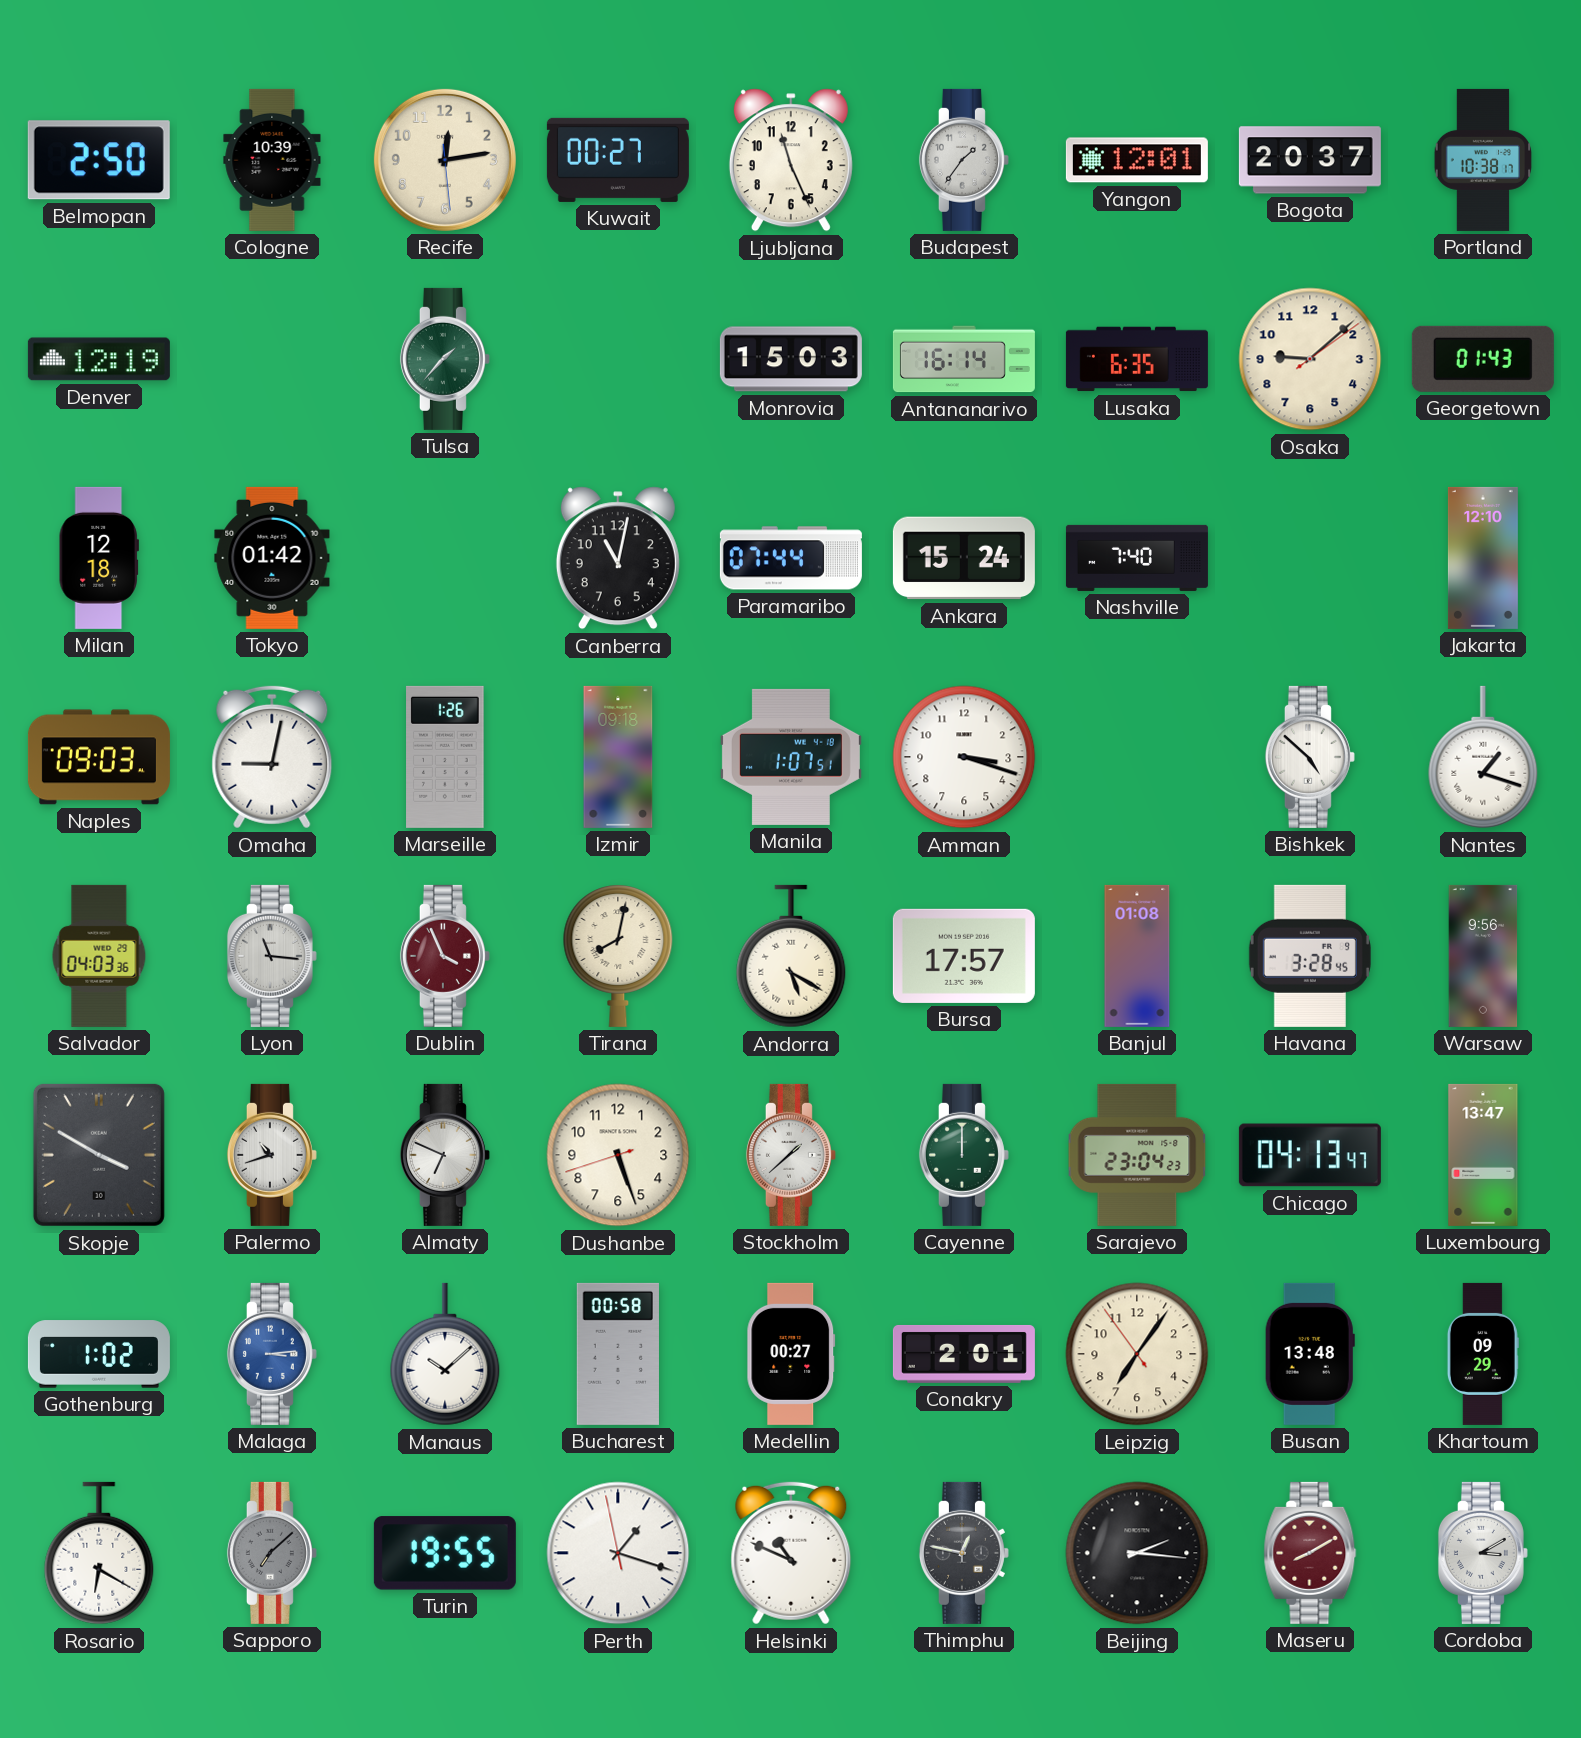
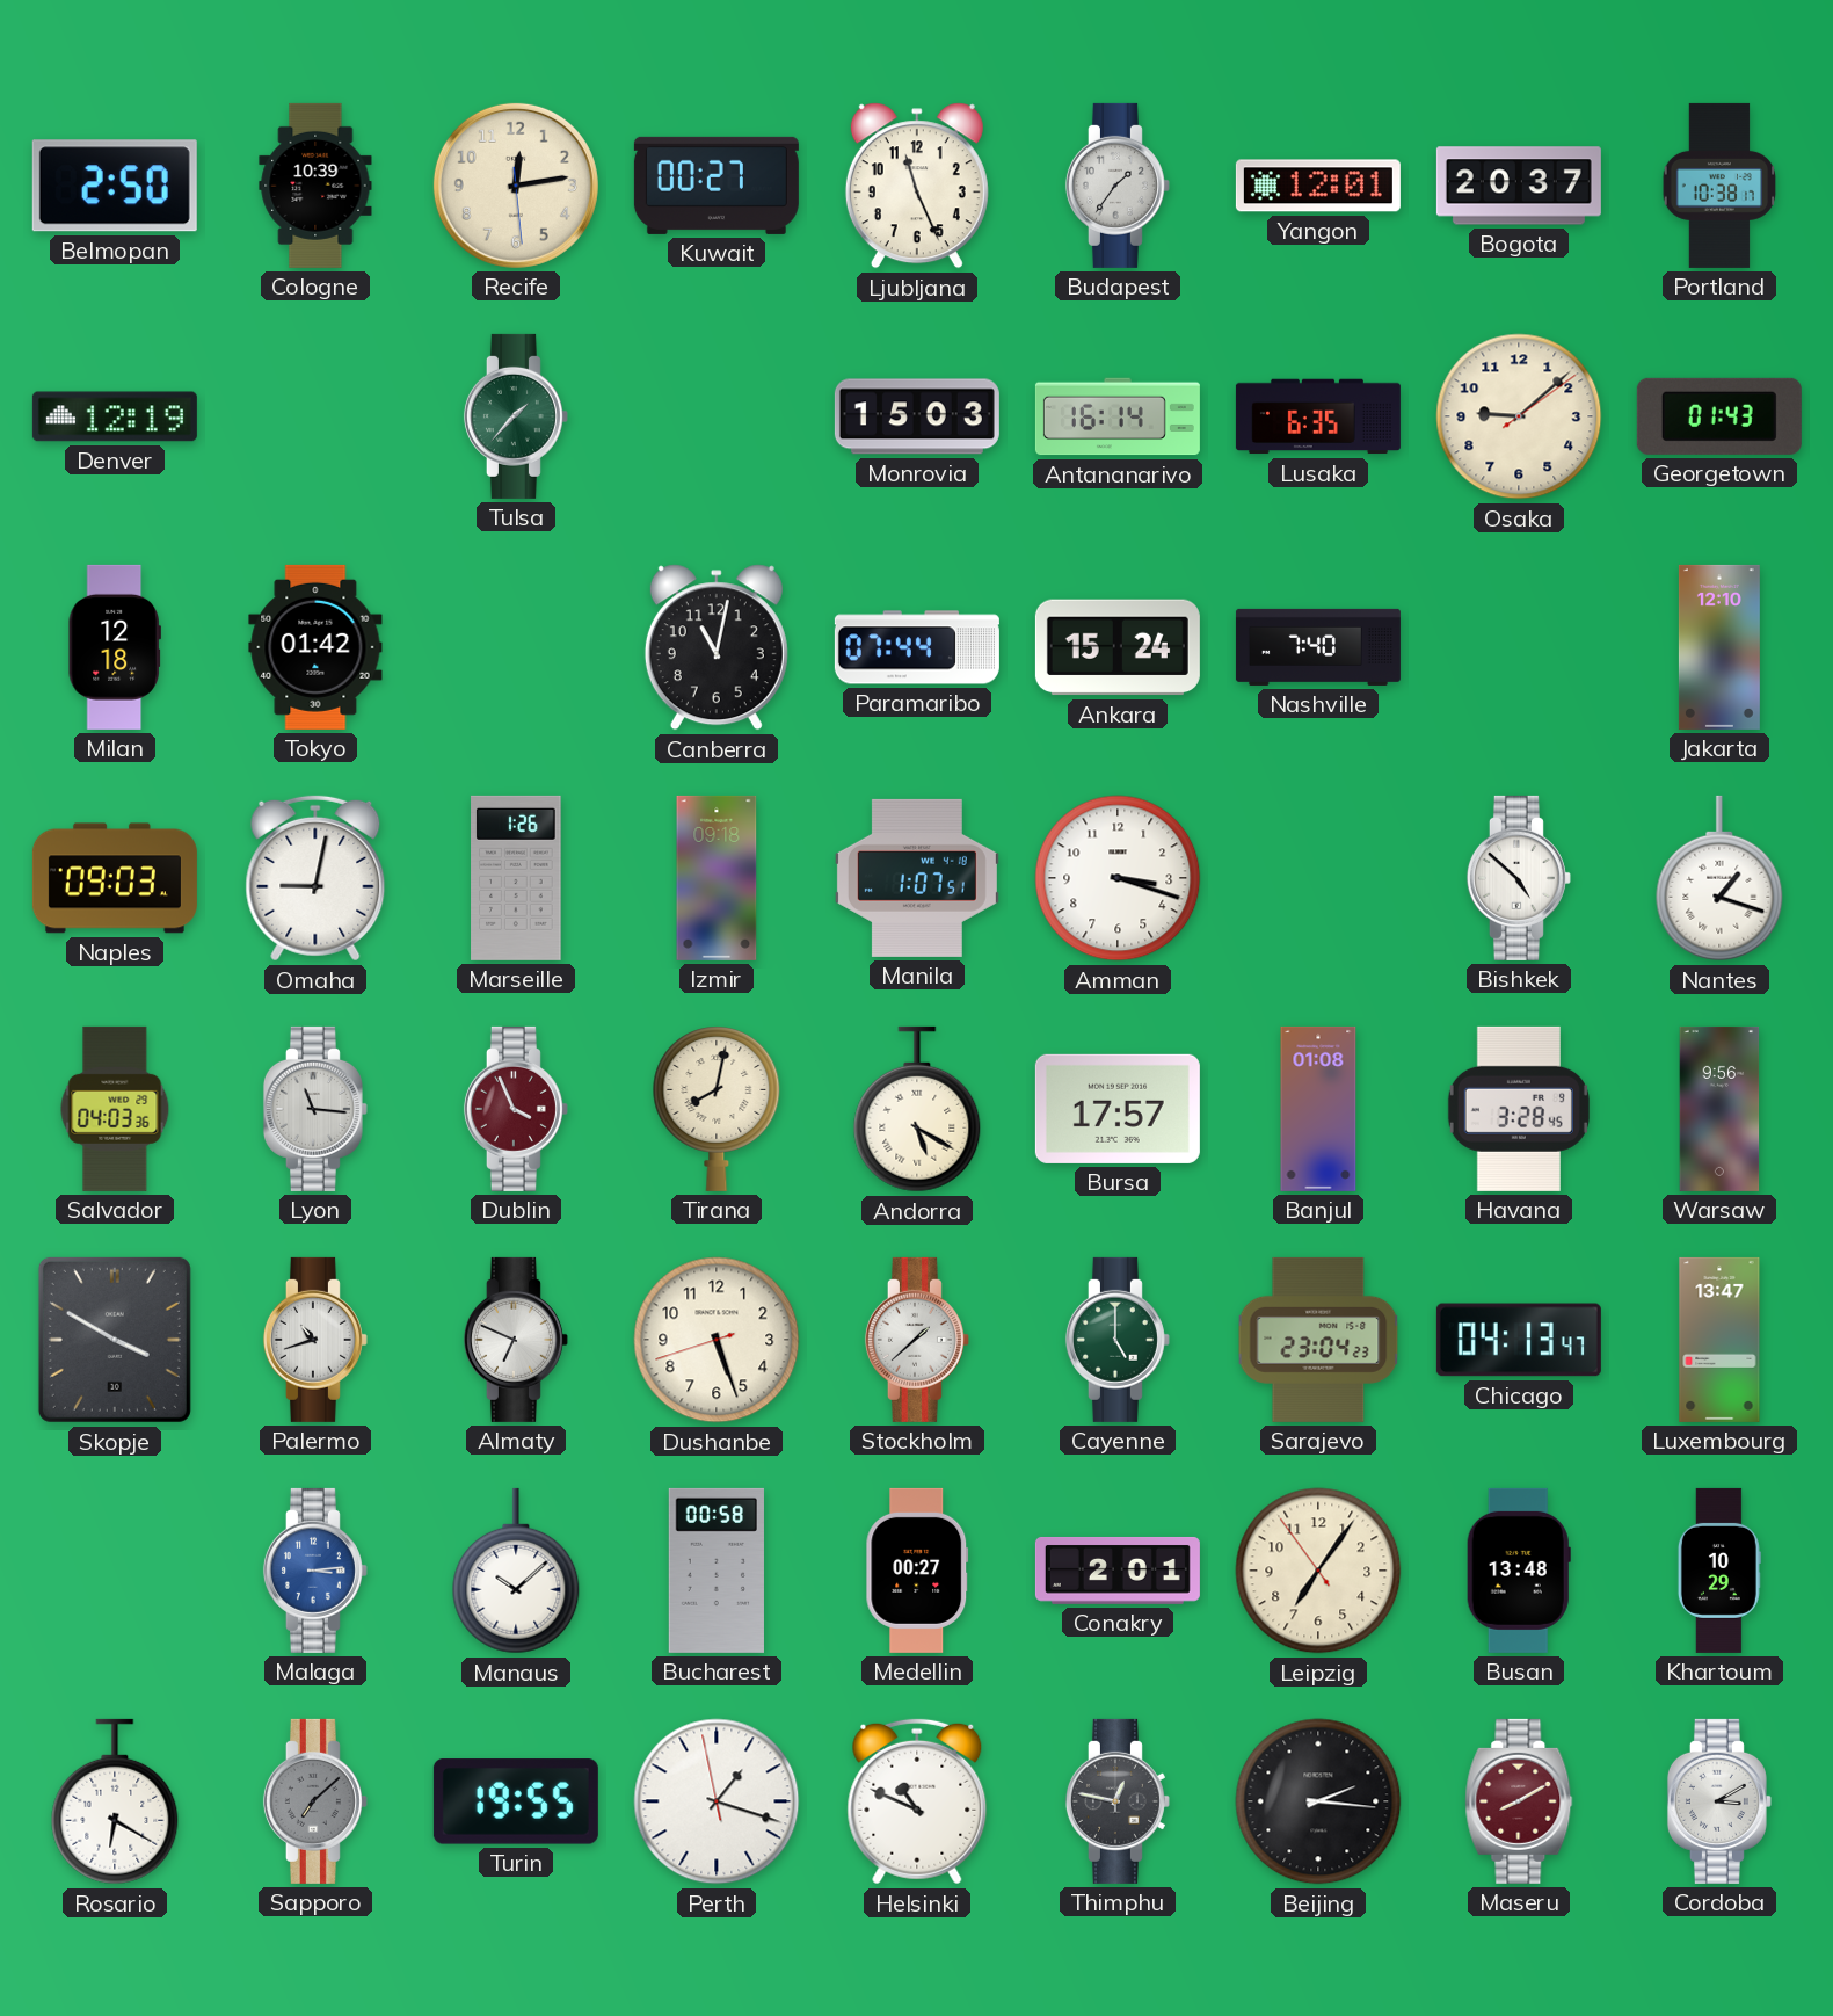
Cayenne: 12:00 -> 5:00
Gothenburg: 1:02 -> none
Khartoum: 09:29 -> 10:29
